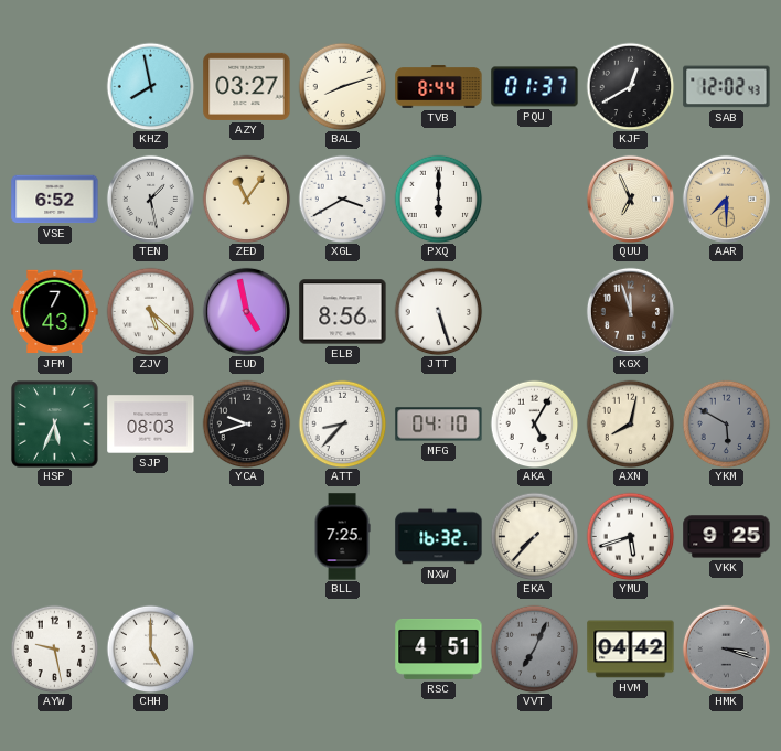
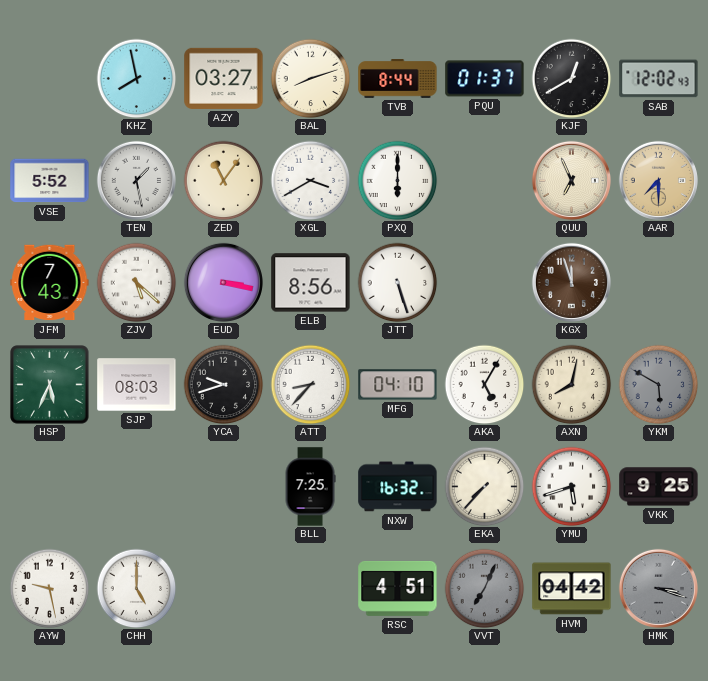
VSE: 6:52 -> 5:52
EUD: 4:58 -> 3:17
